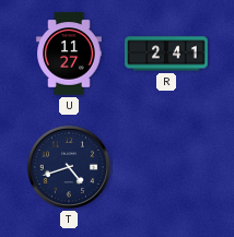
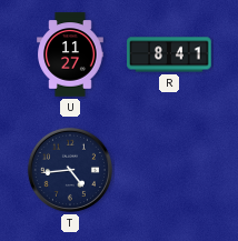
R: 2:41 -> 8:41
T: 4:42 -> 4:44
